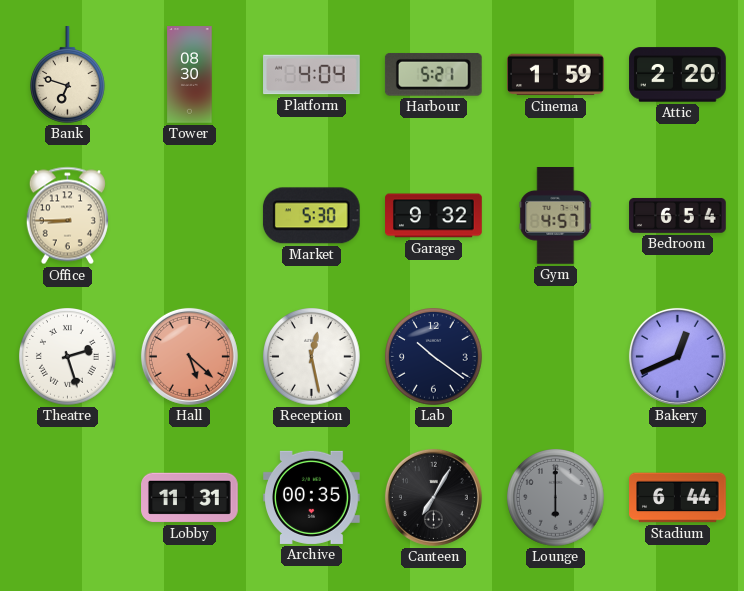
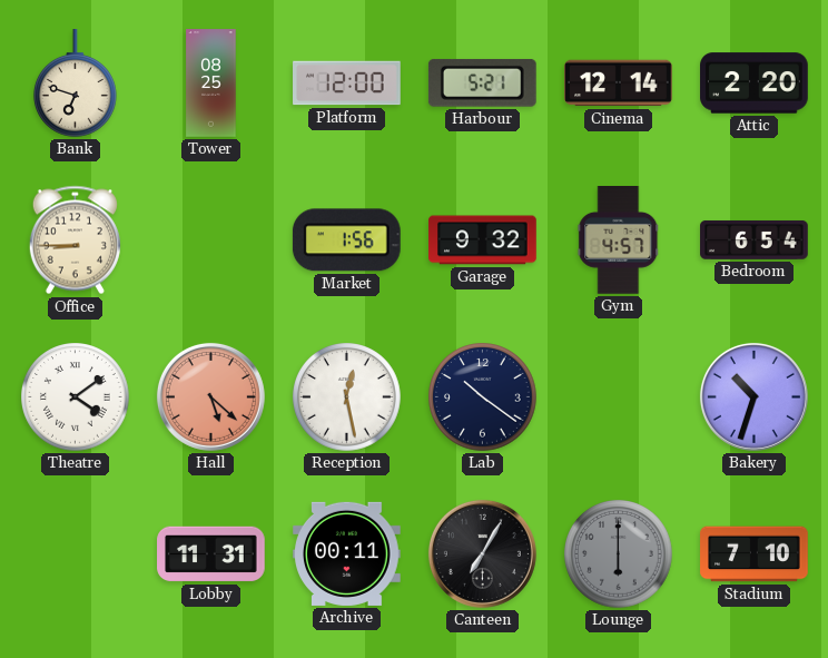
Tower: 08:30 -> 08:25
Platform: 4:04 -> 12:00
Cinema: 1:59 -> 12:14
Market: 5:30 -> 1:56
Theatre: 2:27 -> 4:09
Bakery: 12:41 -> 10:33
Archive: 00:35 -> 00:11
Stadium: 6:44 -> 7:10
